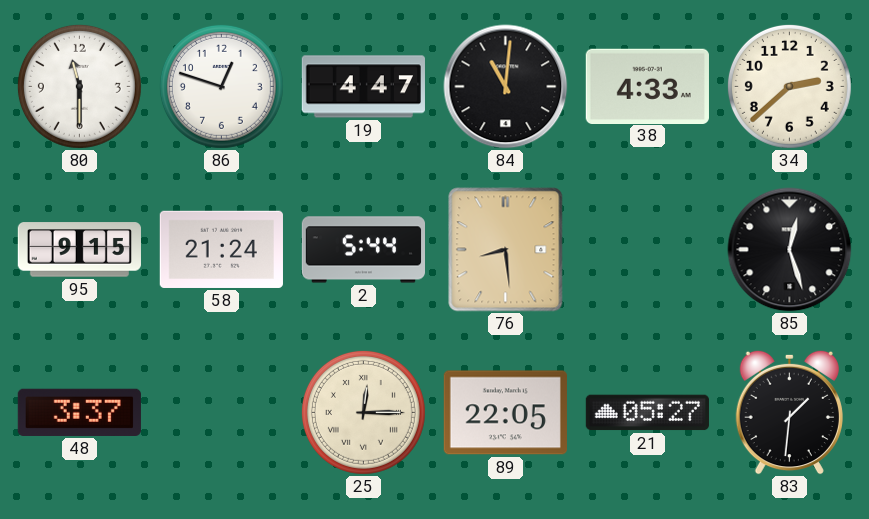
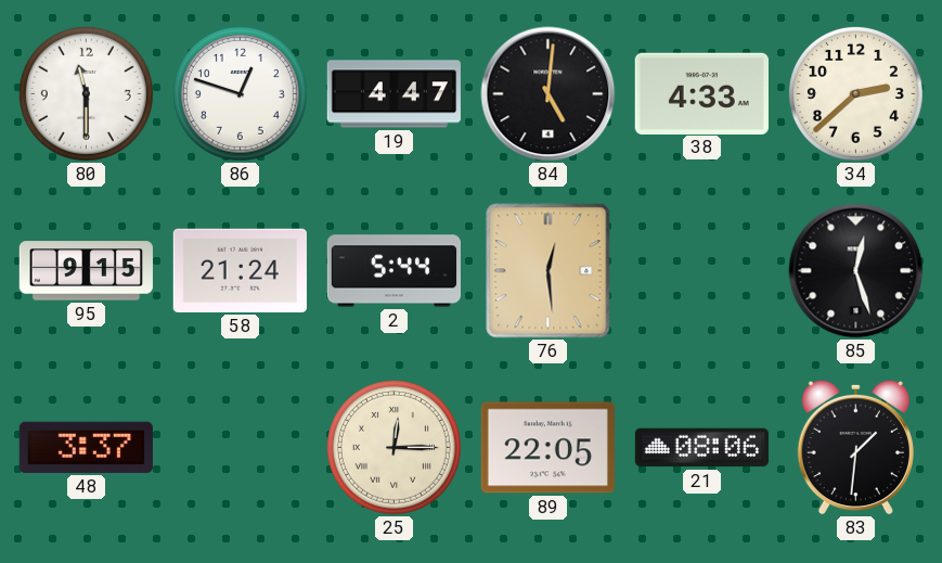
84: 11:01 -> 5:01
76: 8:29 -> 12:29
21: 05:27 -> 08:06
